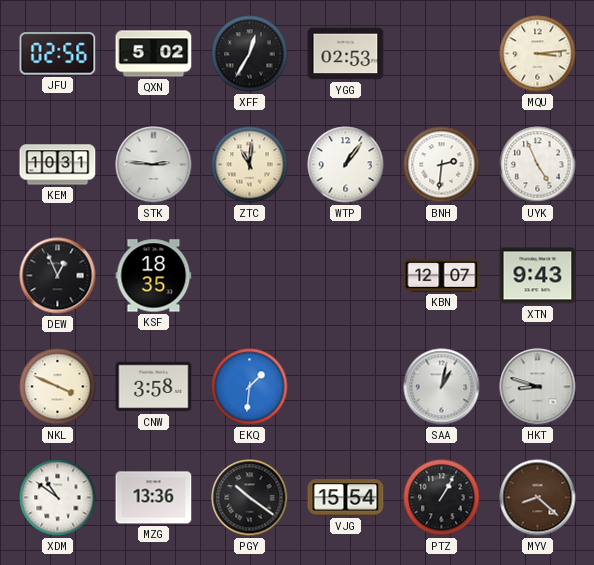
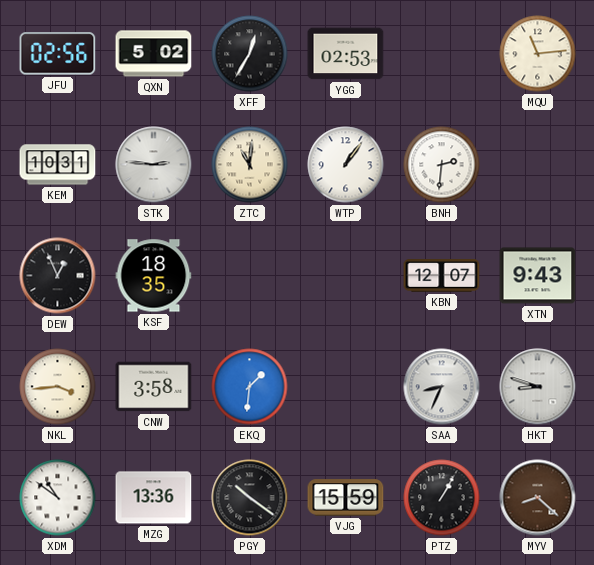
MQU: 3:14 -> 11:14
UYK: 4:56 -> none
NKL: 3:49 -> 3:44
SAA: 1:02 -> 8:34
VJG: 15:54 -> 15:59
